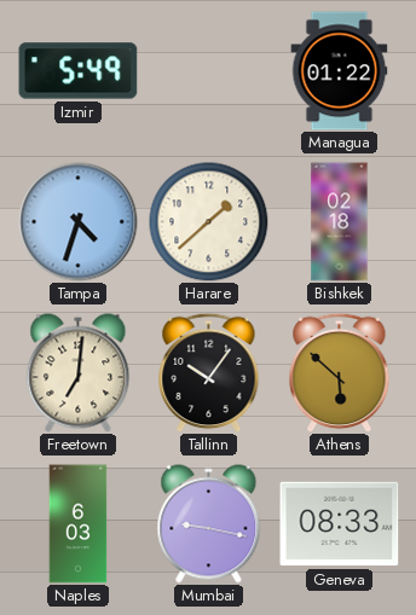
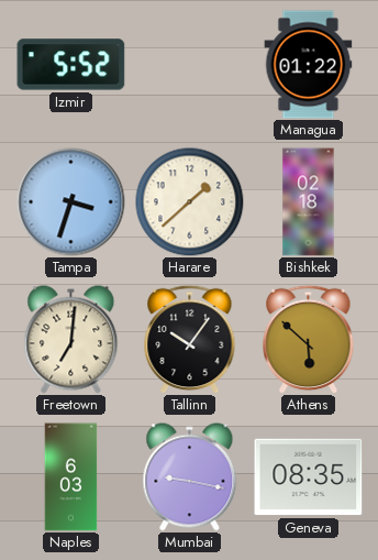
Izmir: 5:49 -> 5:52
Tampa: 4:33 -> 3:33
Geneva: 08:33 -> 08:35
